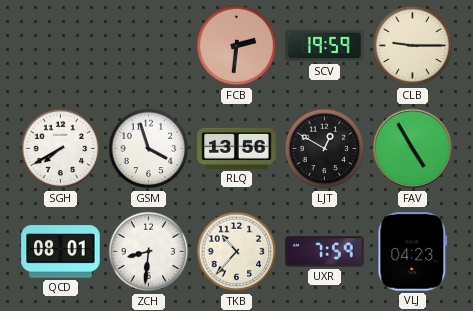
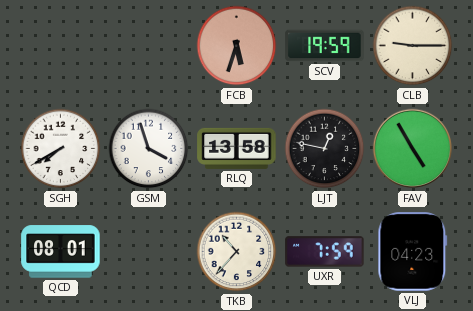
FCB: 2:31 -> 5:33
RLQ: 13:56 -> 13:58
LJT: 12:50 -> 12:47
ZCH: 8:31 -> none
